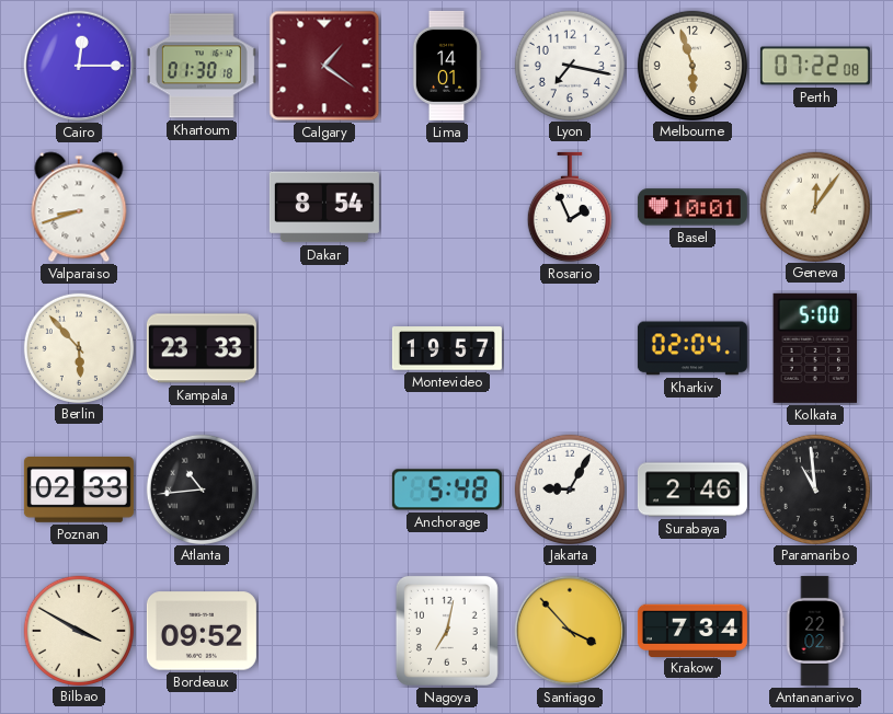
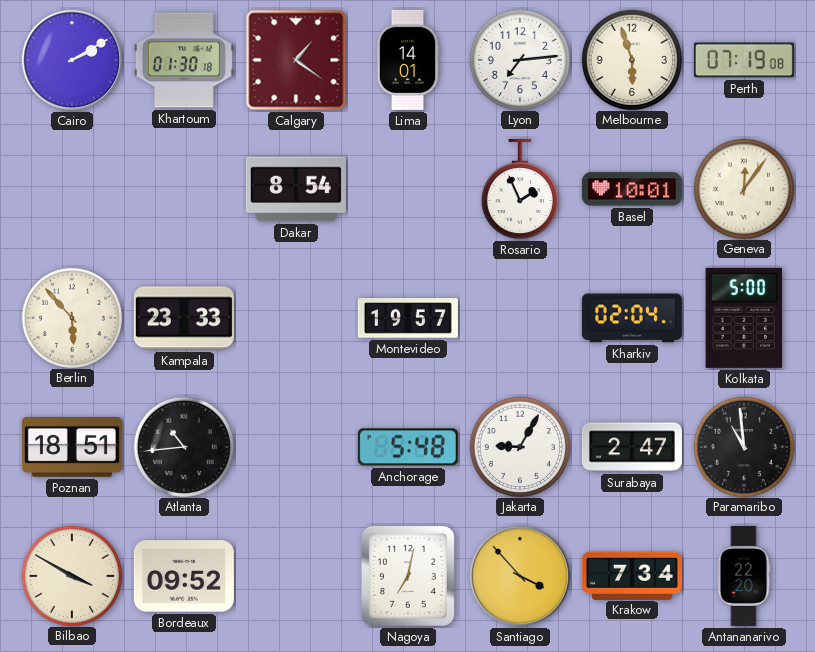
Cairo: 12:15 -> 2:10
Lyon: 7:17 -> 7:14
Perth: 07:22 -> 07:19
Valparaiso: 8:42 -> none
Poznan: 02:33 -> 18:51
Surabaya: 2:46 -> 2:47
Antananarivo: 22:02 -> 22:20
